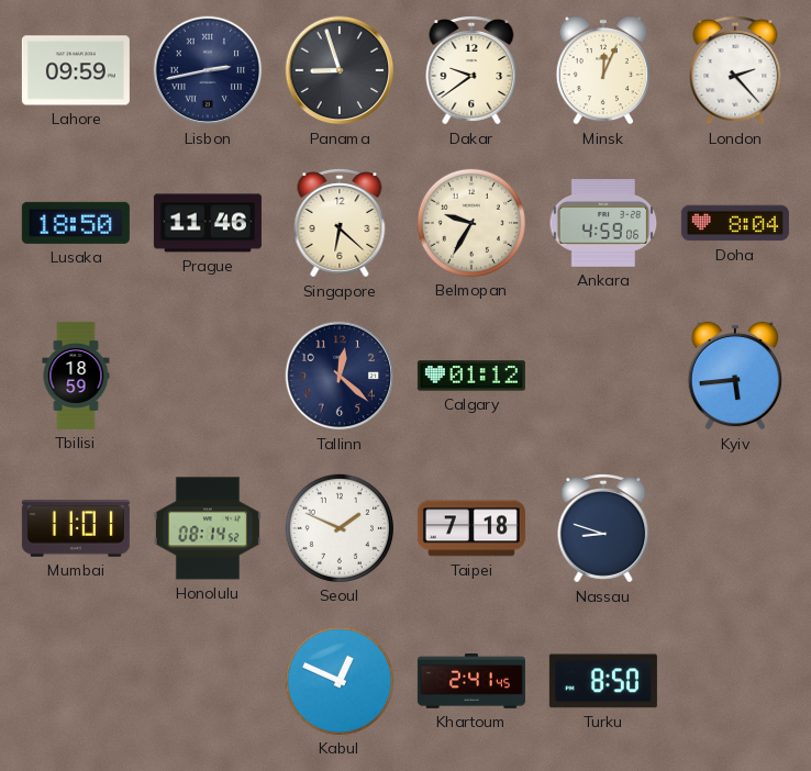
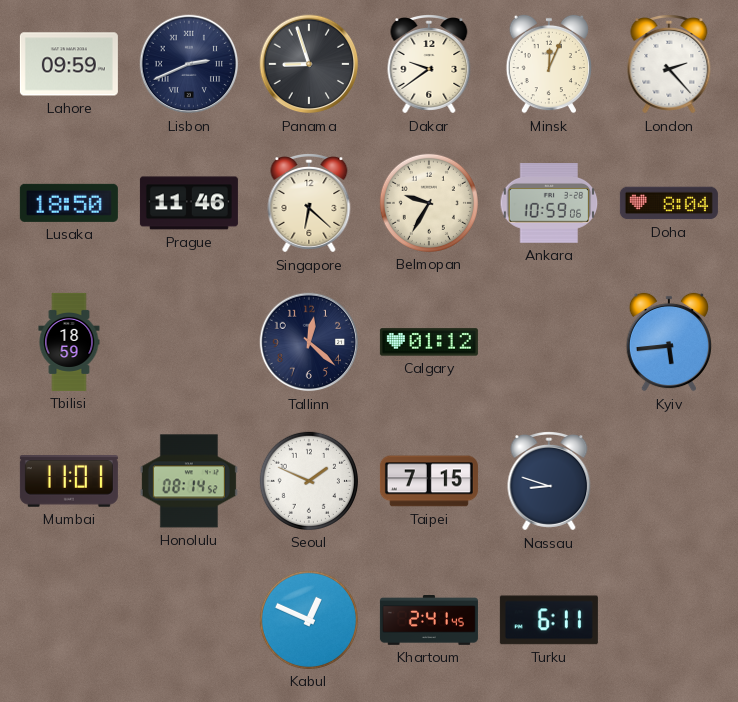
Lisbon: 2:43 -> 2:41
Ankara: 4:59 -> 10:59
Taipei: 7:18 -> 7:15
Turku: 8:50 -> 6:11
